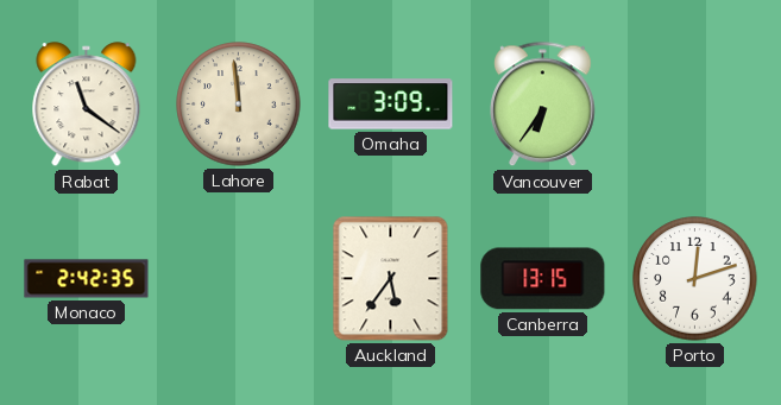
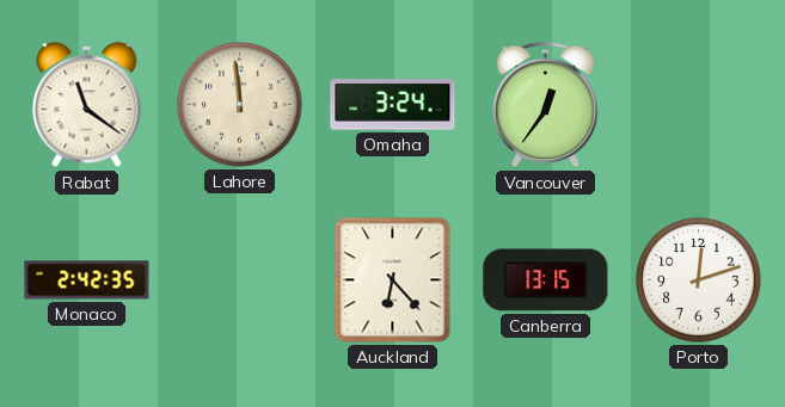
Omaha: 3:09 -> 3:24
Vancouver: 6:36 -> 12:36
Auckland: 5:36 -> 6:23
